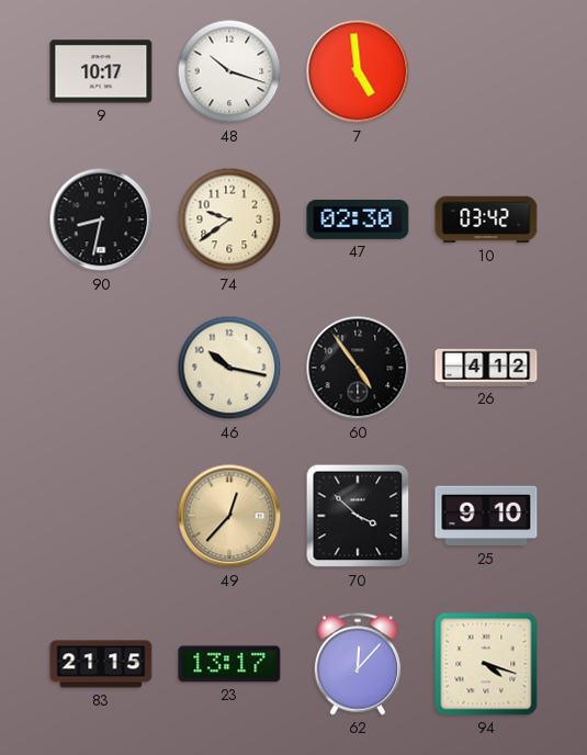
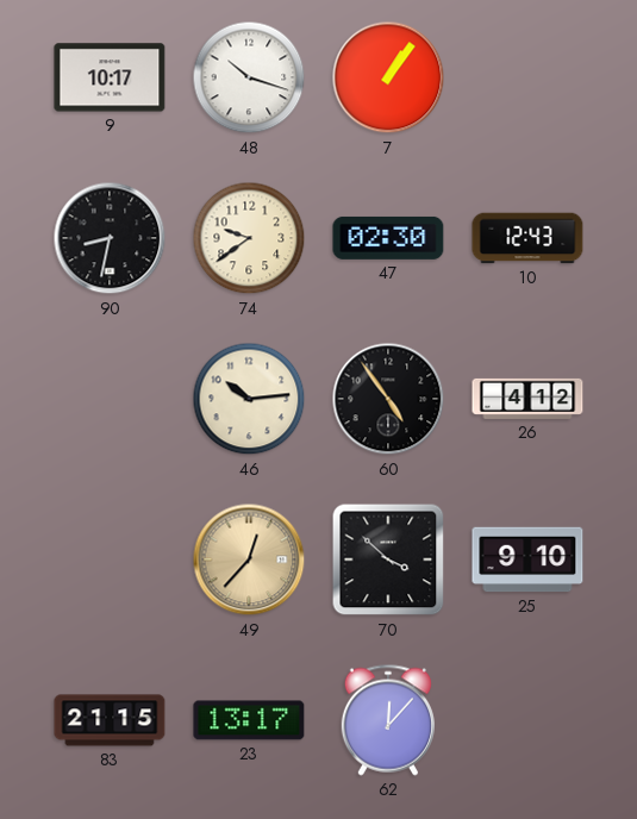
7: 4:59 -> 1:06
10: 03:42 -> 12:43
46: 10:17 -> 10:14
94: 4:18 -> none
